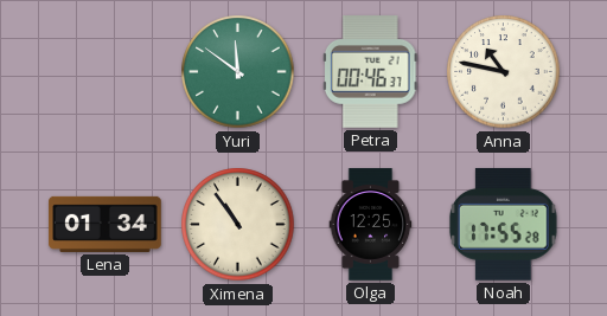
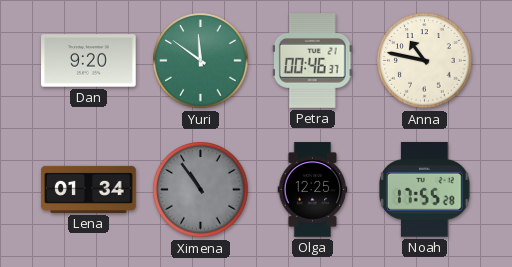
Dan: none -> 9:20
Ximena dial: cream -> grey
